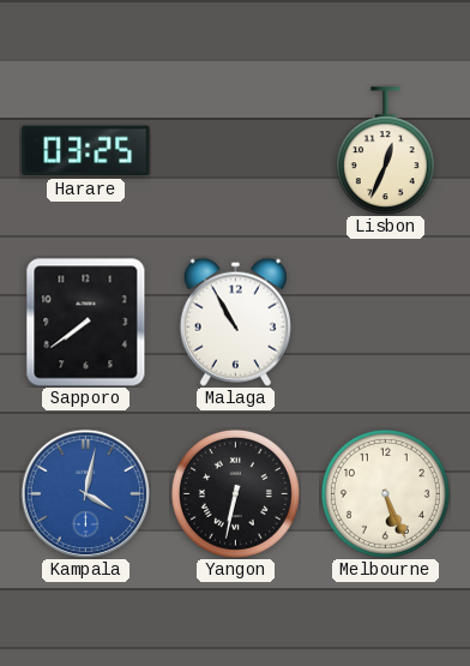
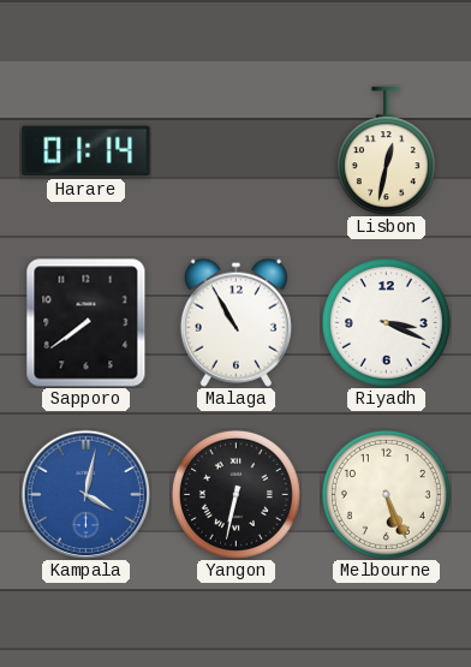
Harare: 03:25 -> 01:14
Lisbon: 12:34 -> 12:32
Riyadh: none -> 3:19
